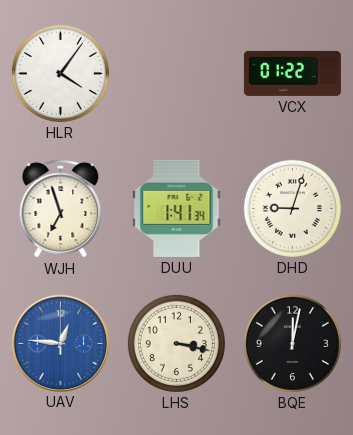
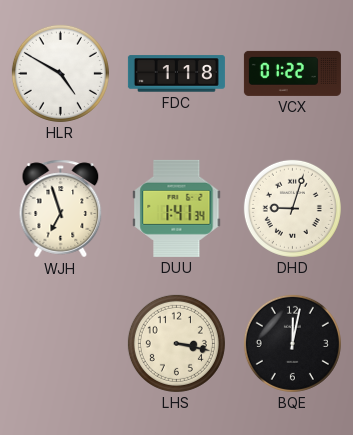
HLR: 4:06 -> 4:50
FDC: none -> 1:18
UAV: 12:46 -> none
